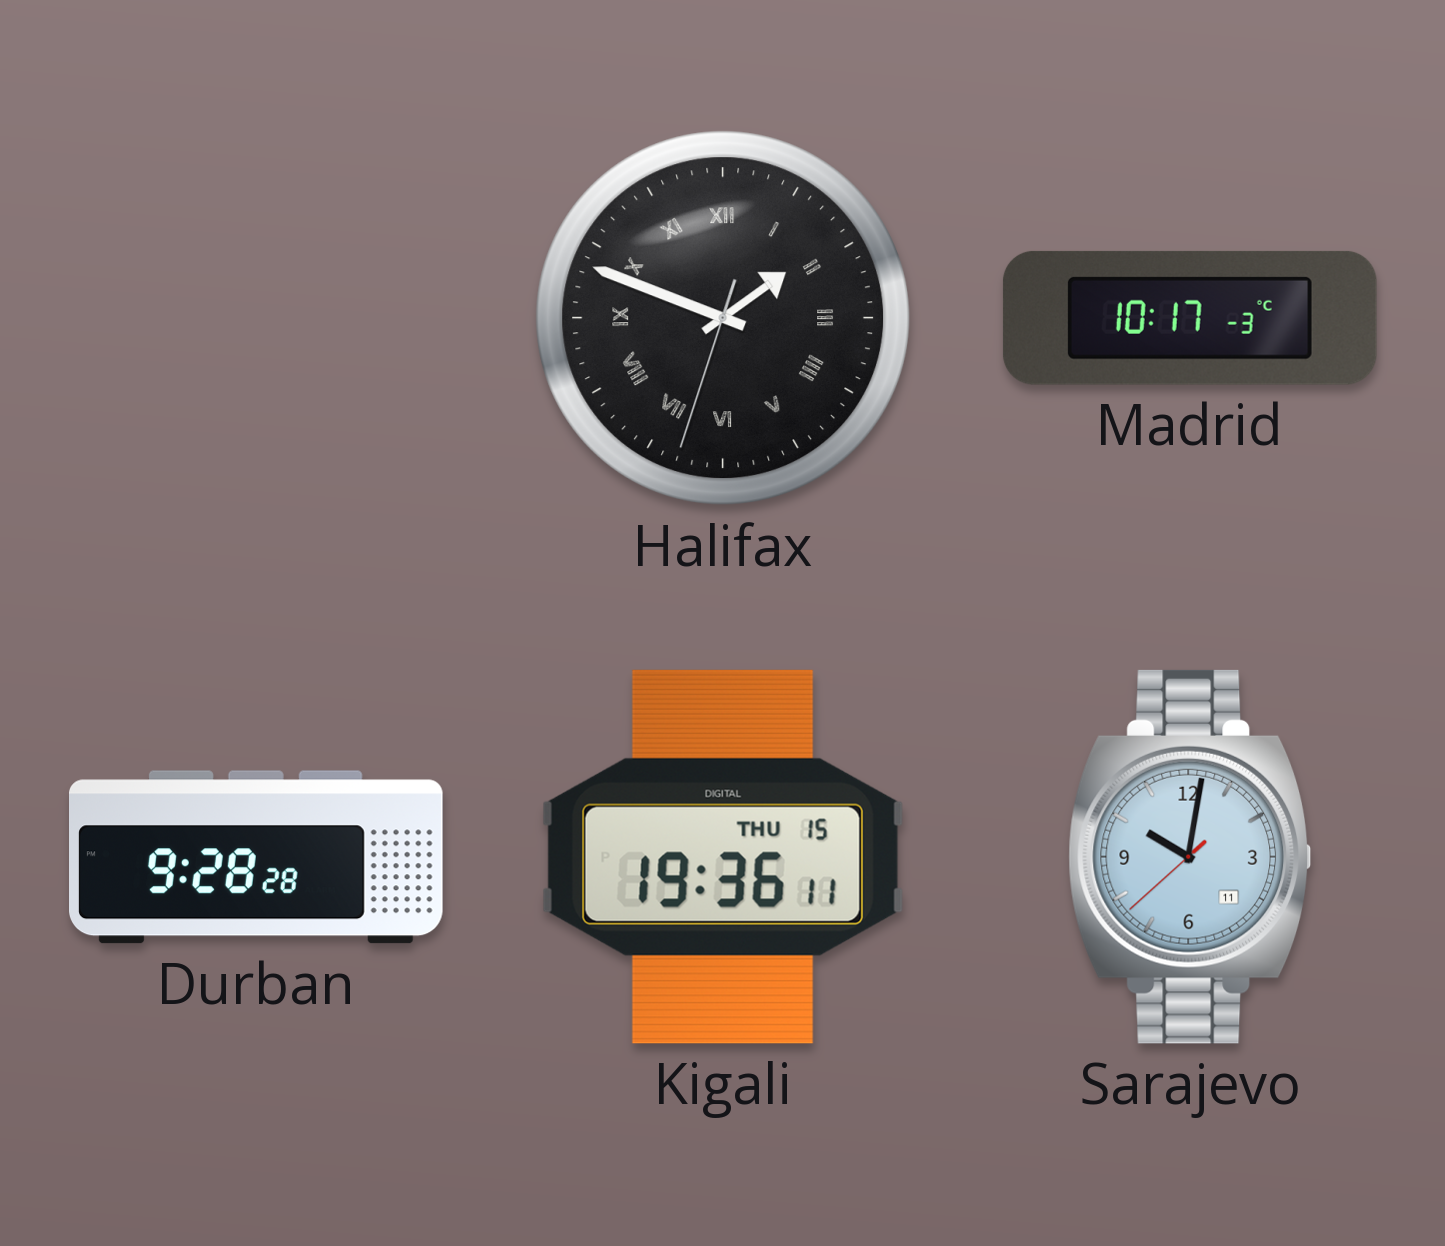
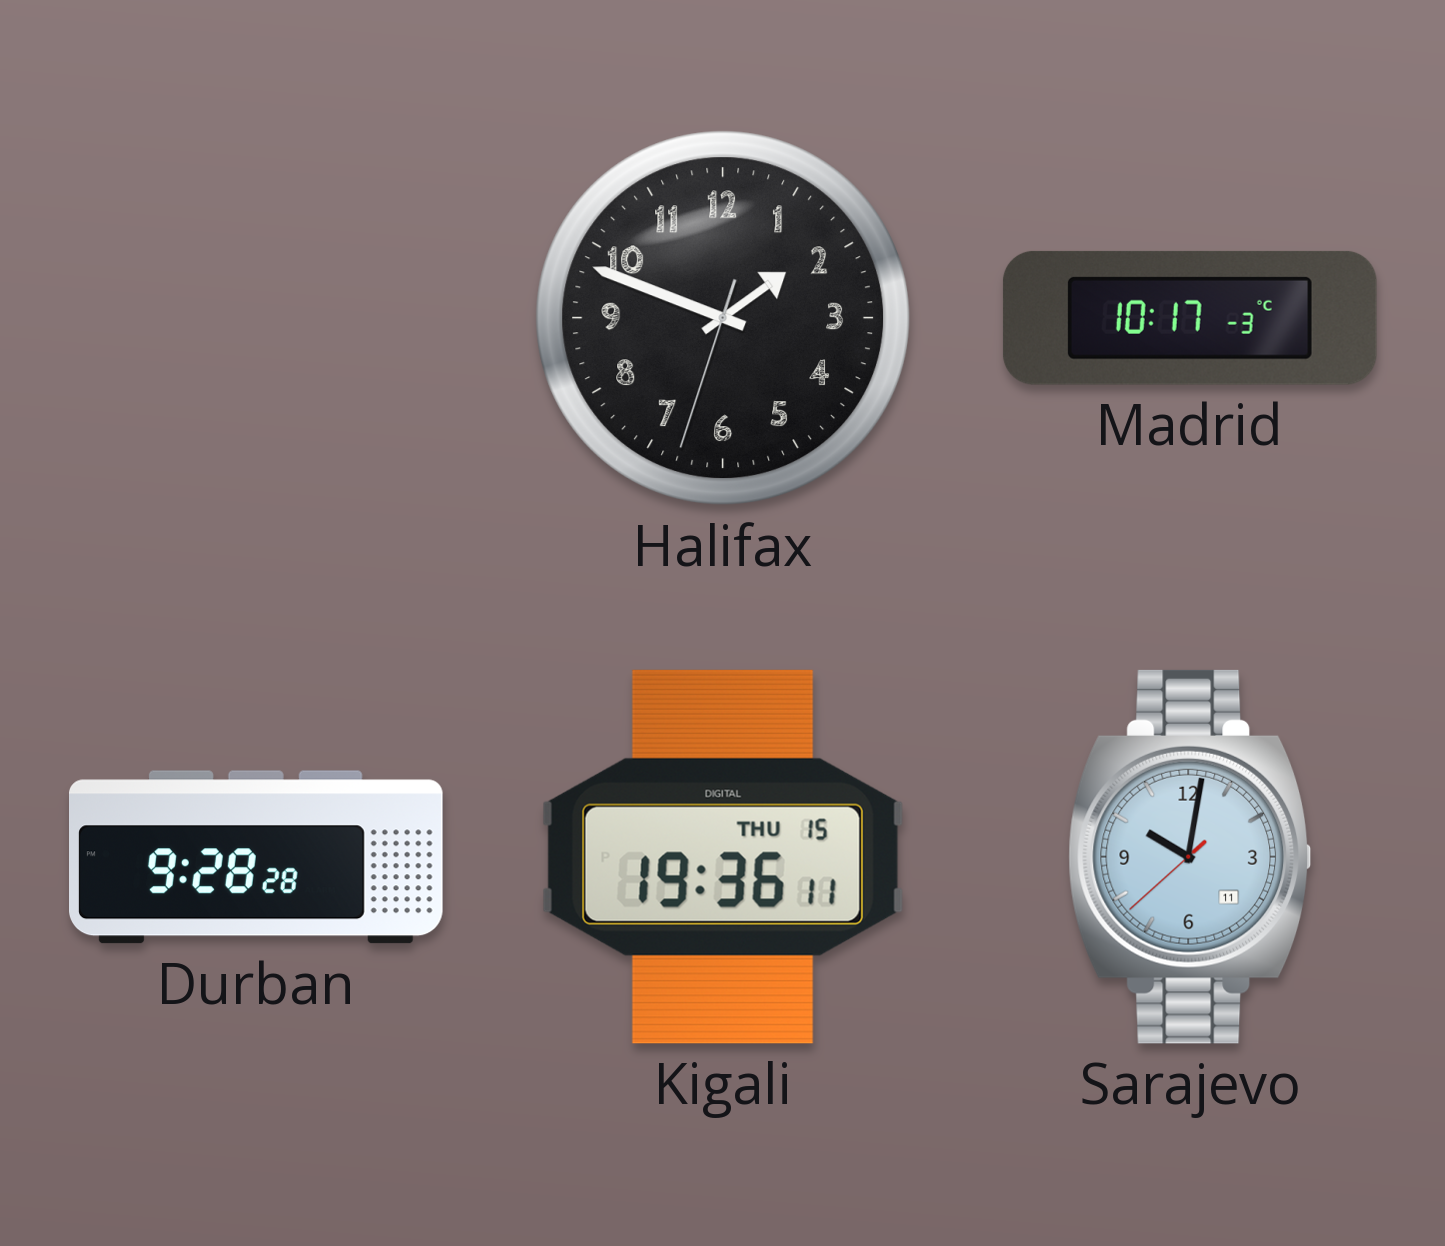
Halifax numerals: Roman -> Arabic
